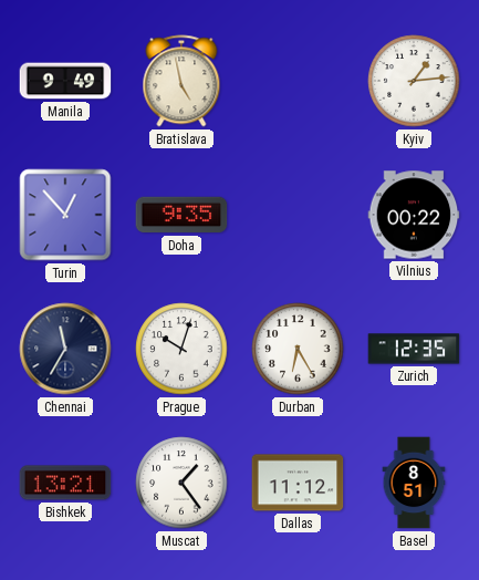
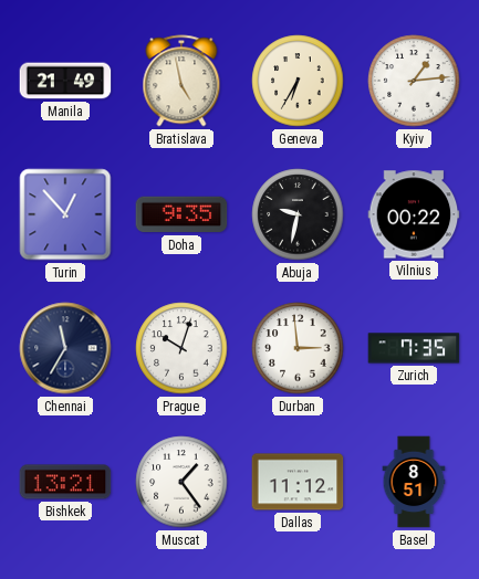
Manila: 9:49 -> 21:49
Geneva: none -> 6:35
Abuja: none -> 9:32
Durban: 6:25 -> 2:59
Zurich: 12:35 -> 7:35
